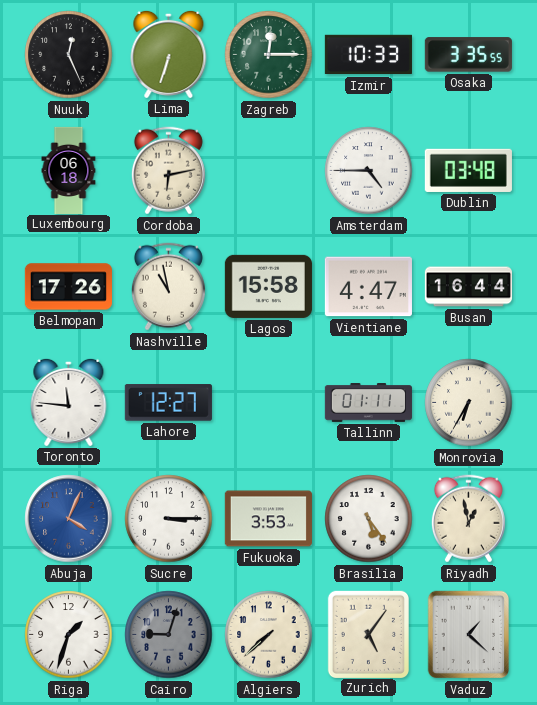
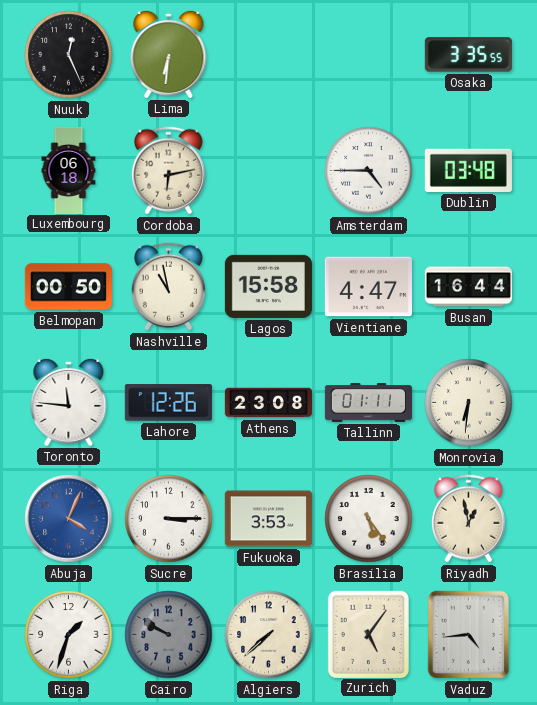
Lima: 6:33 -> 6:31
Zagreb: 12:15 -> none
Izmir: 10:33 -> none
Belmopan: 17:26 -> 00:50
Lahore: 12:27 -> 12:26
Athens: none -> 23:08
Monrovia: 6:35 -> 6:31
Cairo: 9:03 -> 9:50
Vaduz: 1:22 -> 4:44
